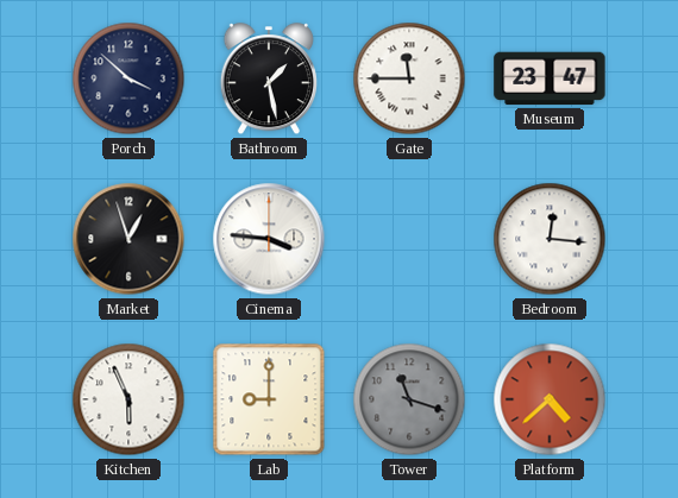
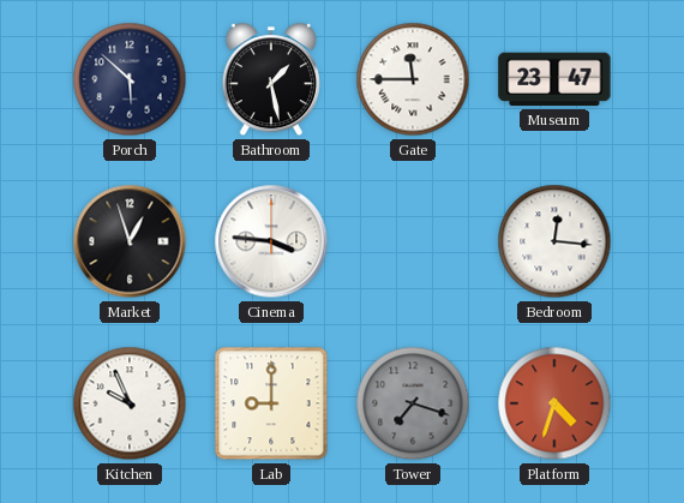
Porch: 3:52 -> 5:52
Kitchen: 5:56 -> 9:56
Tower: 11:18 -> 7:18
Platform: 4:38 -> 4:33
